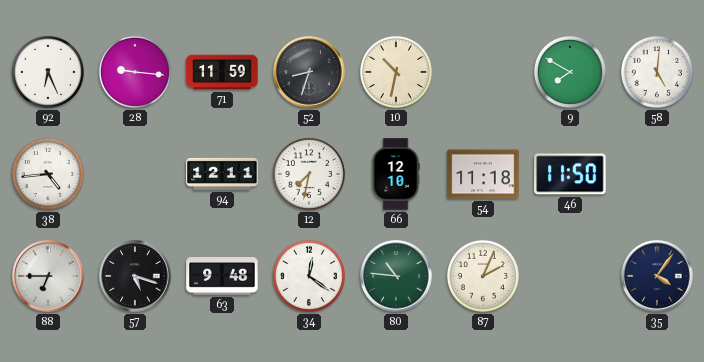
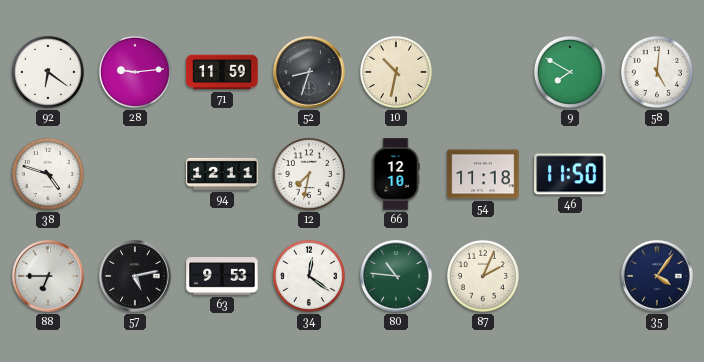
92: 6:26 -> 6:21
28: 9:16 -> 9:14
38: 4:44 -> 4:48
57: 5:18 -> 5:13
63: 9:48 -> 9:53
